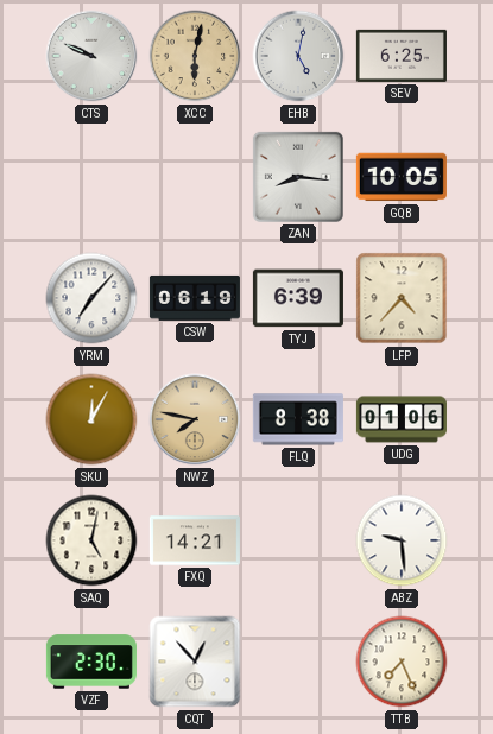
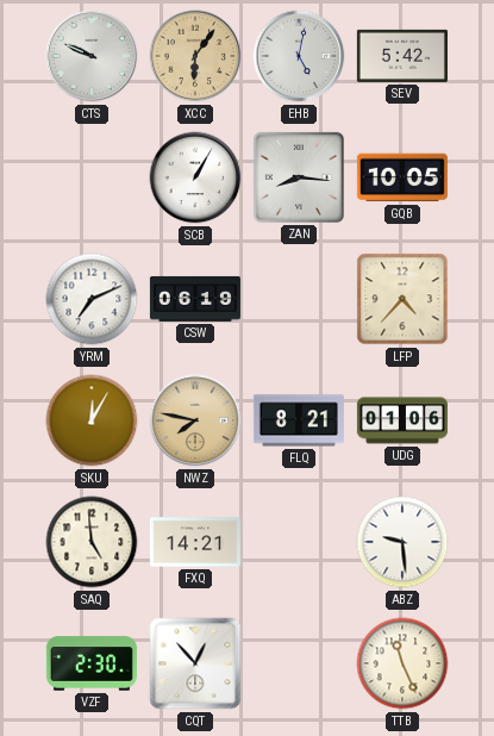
XCC: 6:02 -> 6:06
SEV: 6:25 -> 5:42
SCB: none -> 1:05
YRM: 7:07 -> 7:11
TYJ: 6:39 -> none
FLQ: 8:38 -> 8:21
SAQ: 5:02 -> 4:59
TTB: 7:26 -> 11:26
